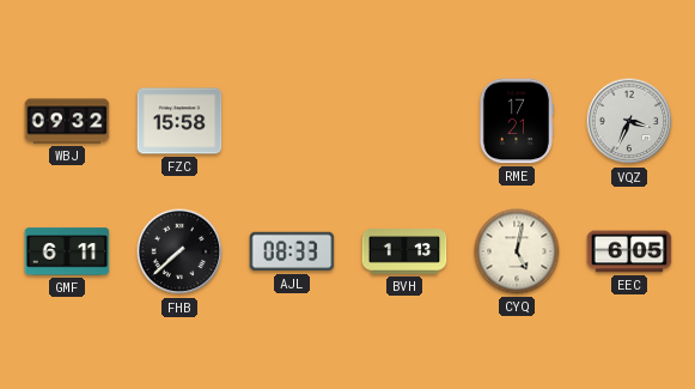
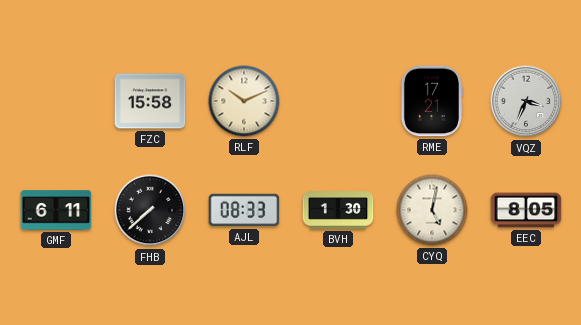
WBJ: 09:32 -> none
RLF: none -> 10:11
BVH: 1:13 -> 1:30
EEC: 6:05 -> 8:05
